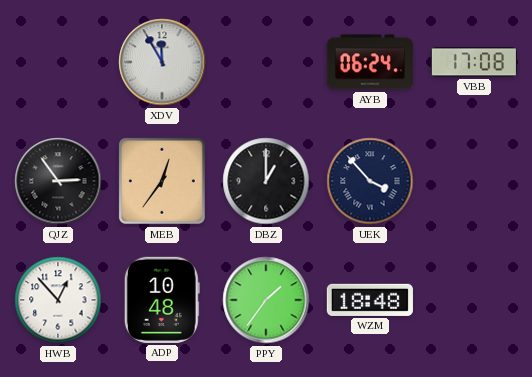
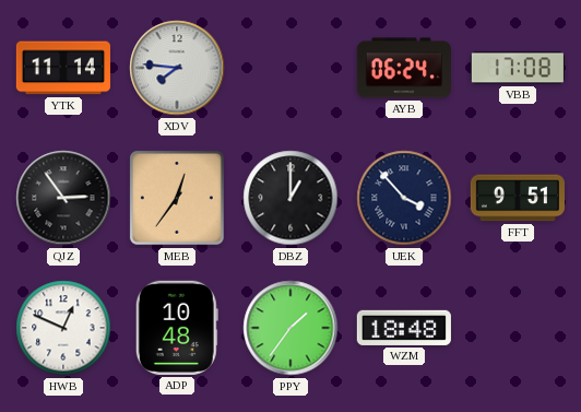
YTK: none -> 11:14
XDV: 11:55 -> 7:46
FFT: none -> 9:51
HWB: 12:53 -> 12:49
